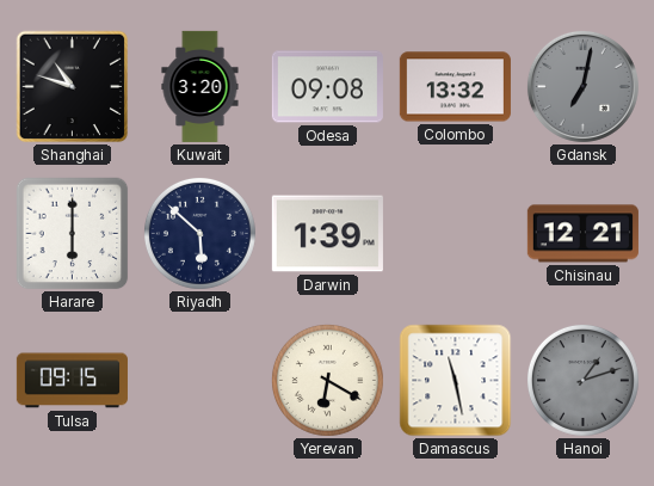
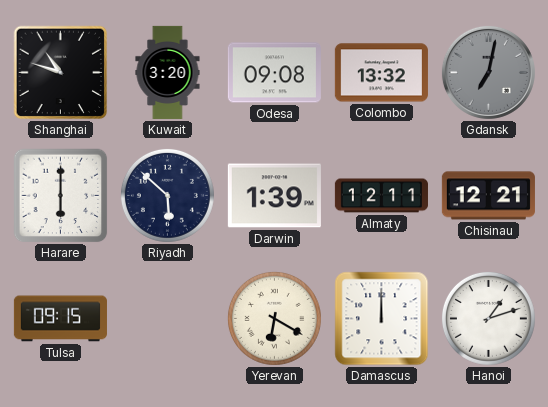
Almaty: none -> 12:11
Damascus: 11:28 -> 12:00
Hanoi dial: grey -> white
